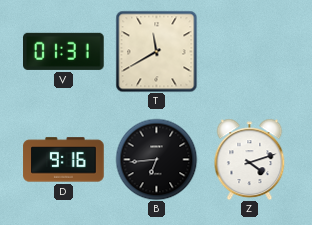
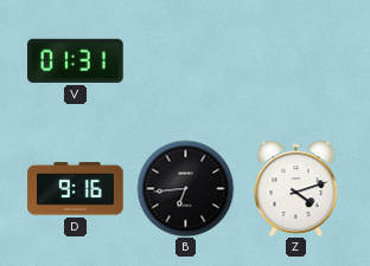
T: 11:40 -> none
